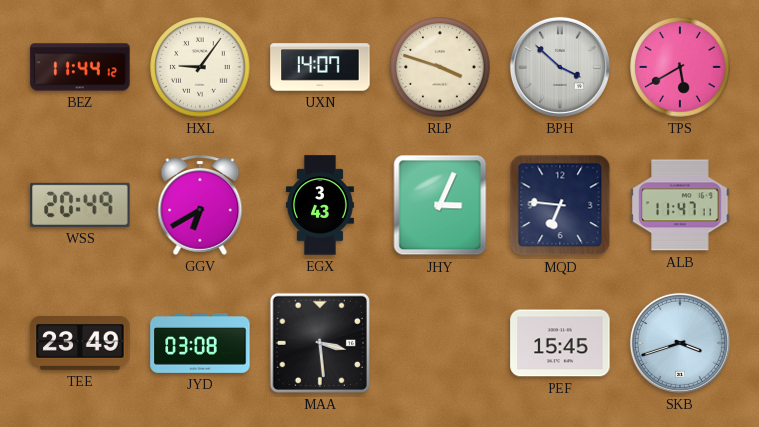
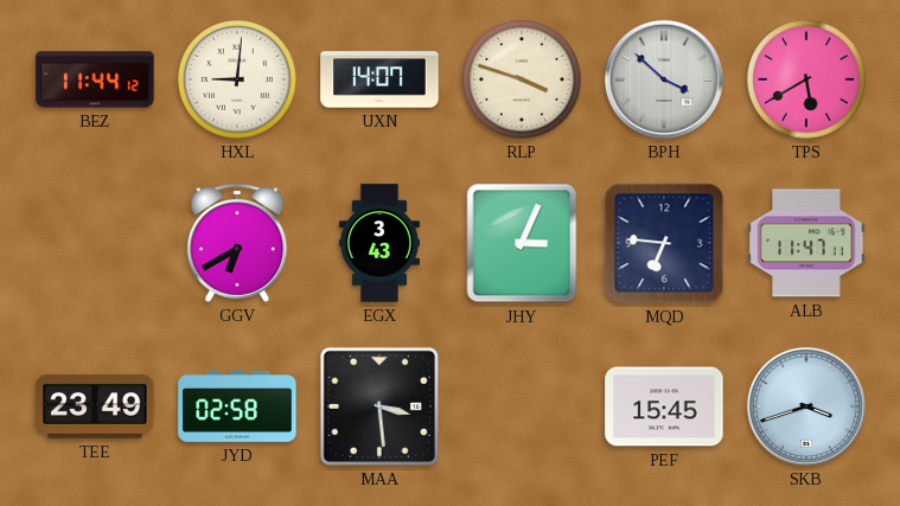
HXL: 9:06 -> 9:01
WSS: 20:49 -> none
JYD: 03:08 -> 02:58
